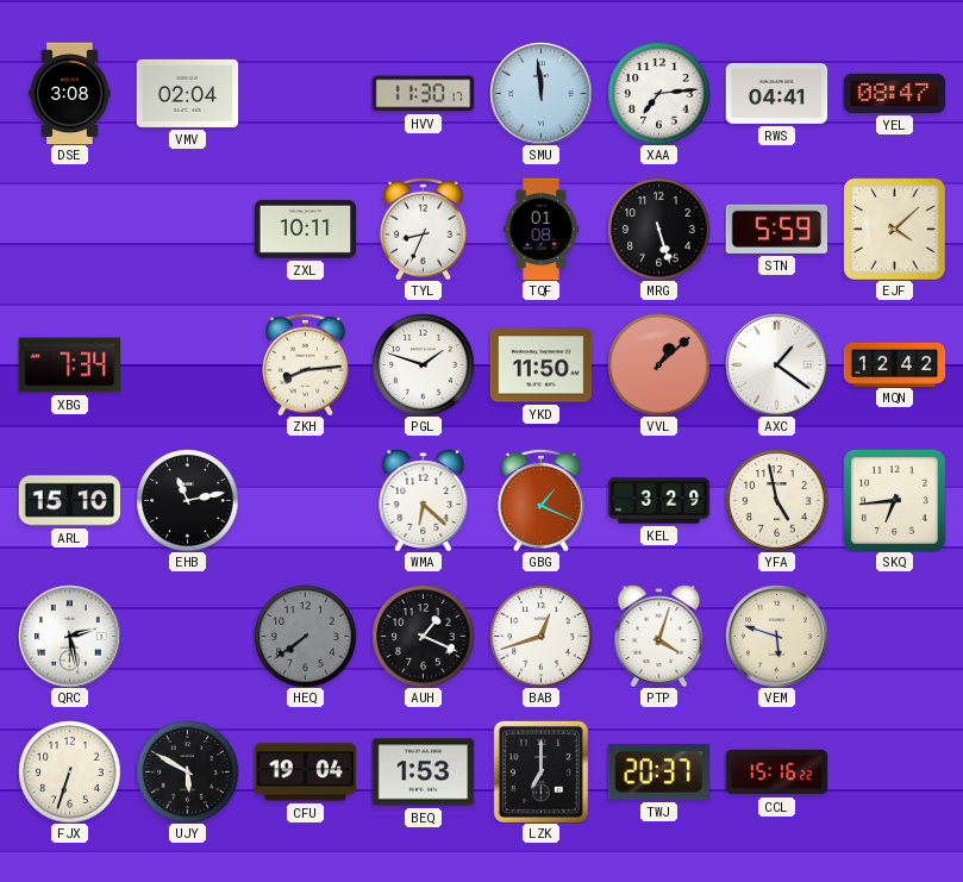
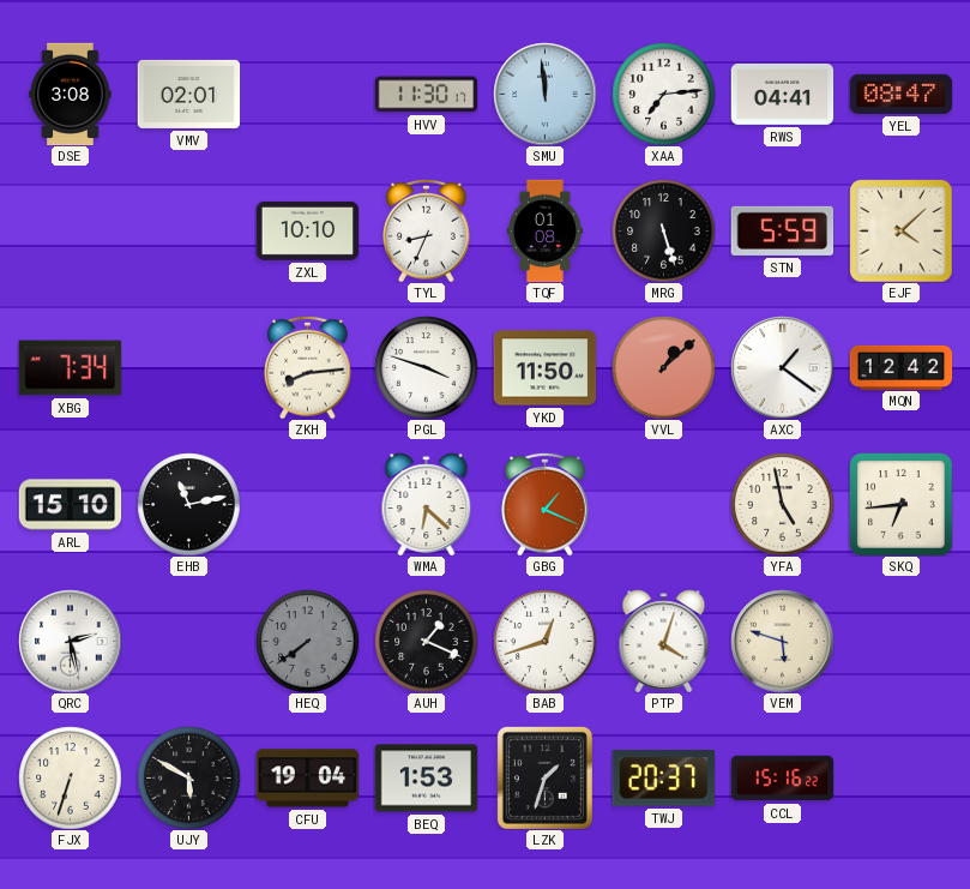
VMV: 02:04 -> 02:01
ZXL: 10:11 -> 10:10
PGL: 1:48 -> 3:48
KEL: 3:29 -> none
LZK: 7:00 -> 1:33
